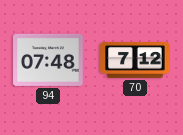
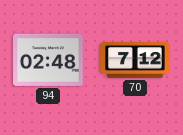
94: 07:48 -> 02:48
